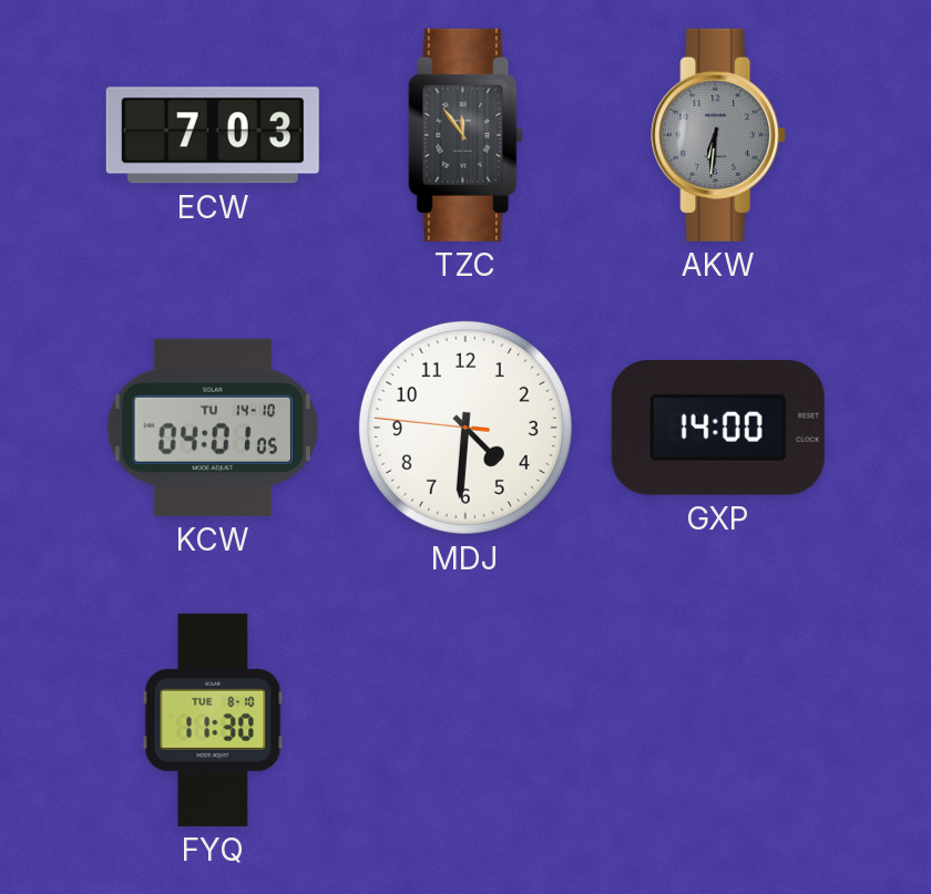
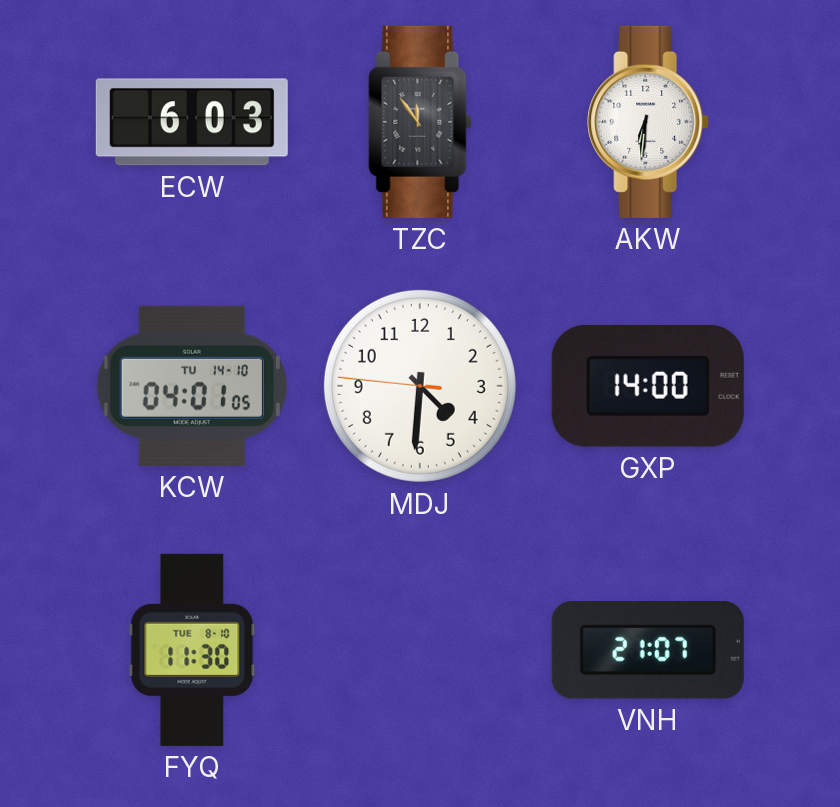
ECW: 7:03 -> 6:03
AKW dial: grey -> white
VNH: none -> 21:07
